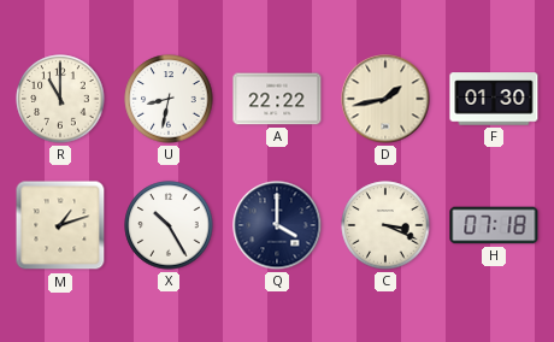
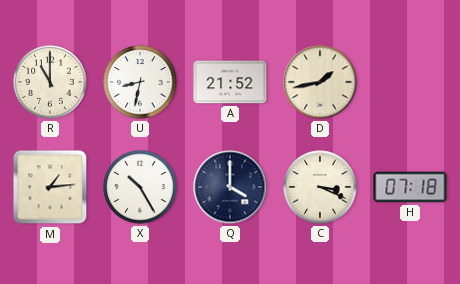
A: 22:22 -> 21:52
F: 01:30 -> none
M: 1:12 -> 1:14
